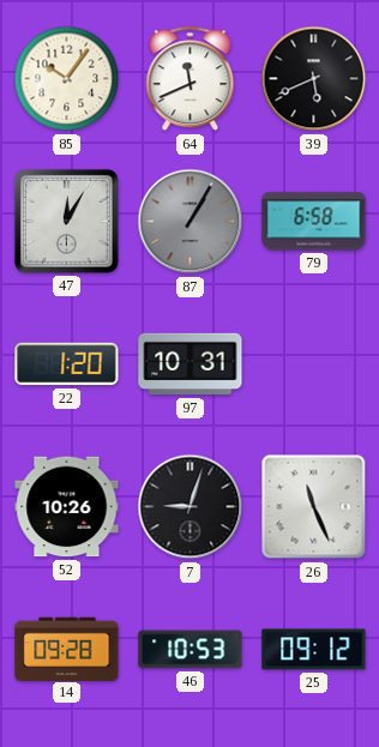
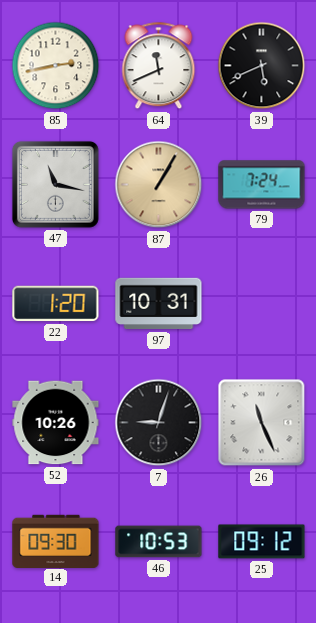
85: 10:06 -> 2:43
47: 12:05 -> 11:17
87 dial: grey -> champagne
79: 6:58 -> 7:24
14: 09:28 -> 09:30
